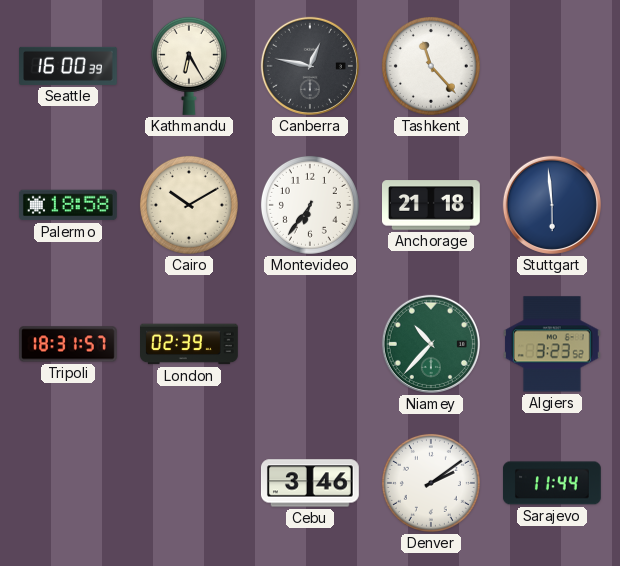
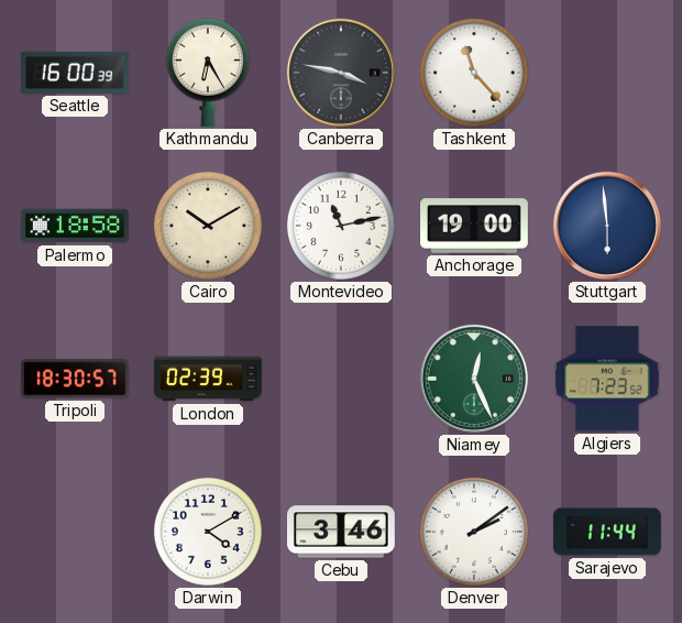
Canberra: 12:47 -> 3:47
Montevideo: 6:36 -> 11:13
Anchorage: 21:18 -> 19:00
Tripoli: 18:31 -> 18:30
Niamey: 10:37 -> 12:26
Algiers: 3:23 -> 7:23
Darwin: none -> 4:10
